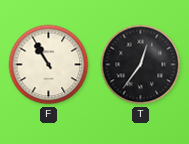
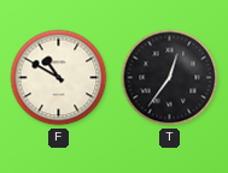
F: 10:55 -> 10:50
